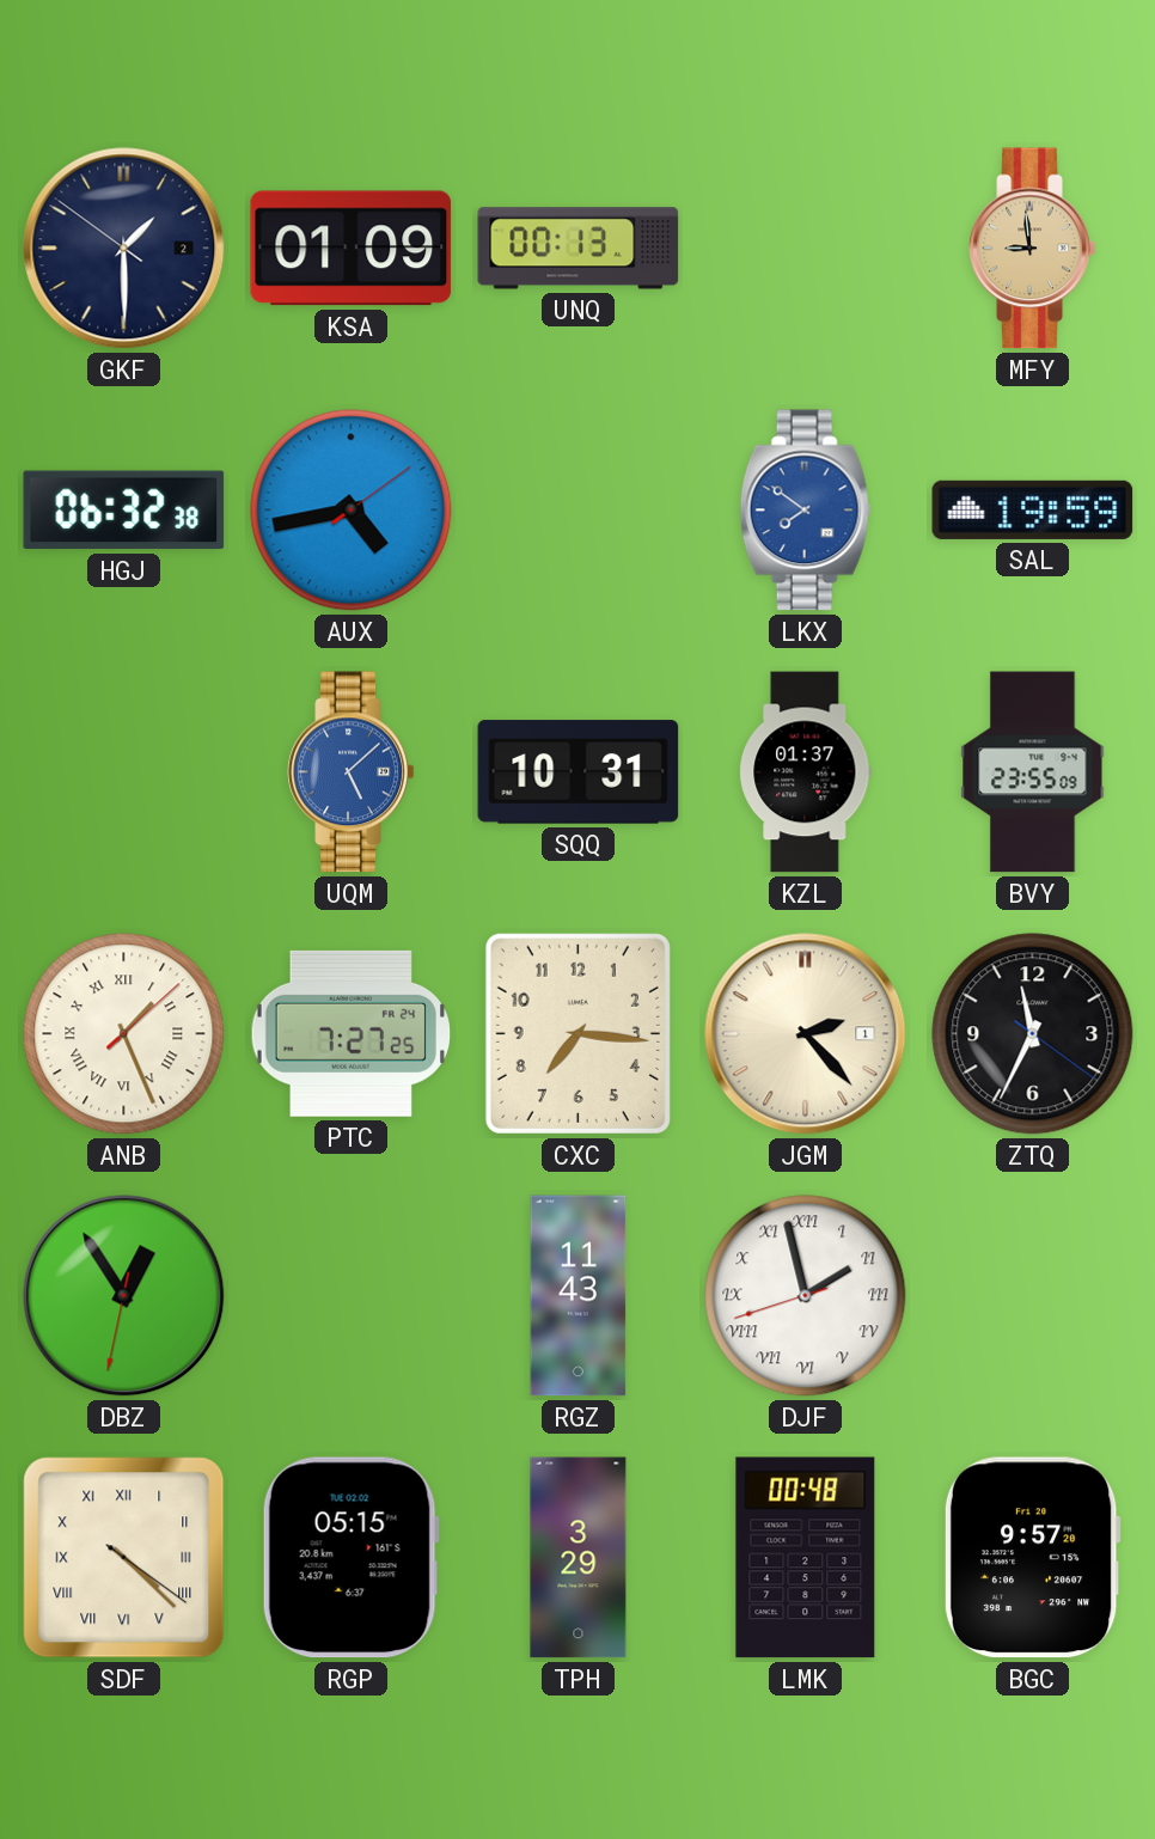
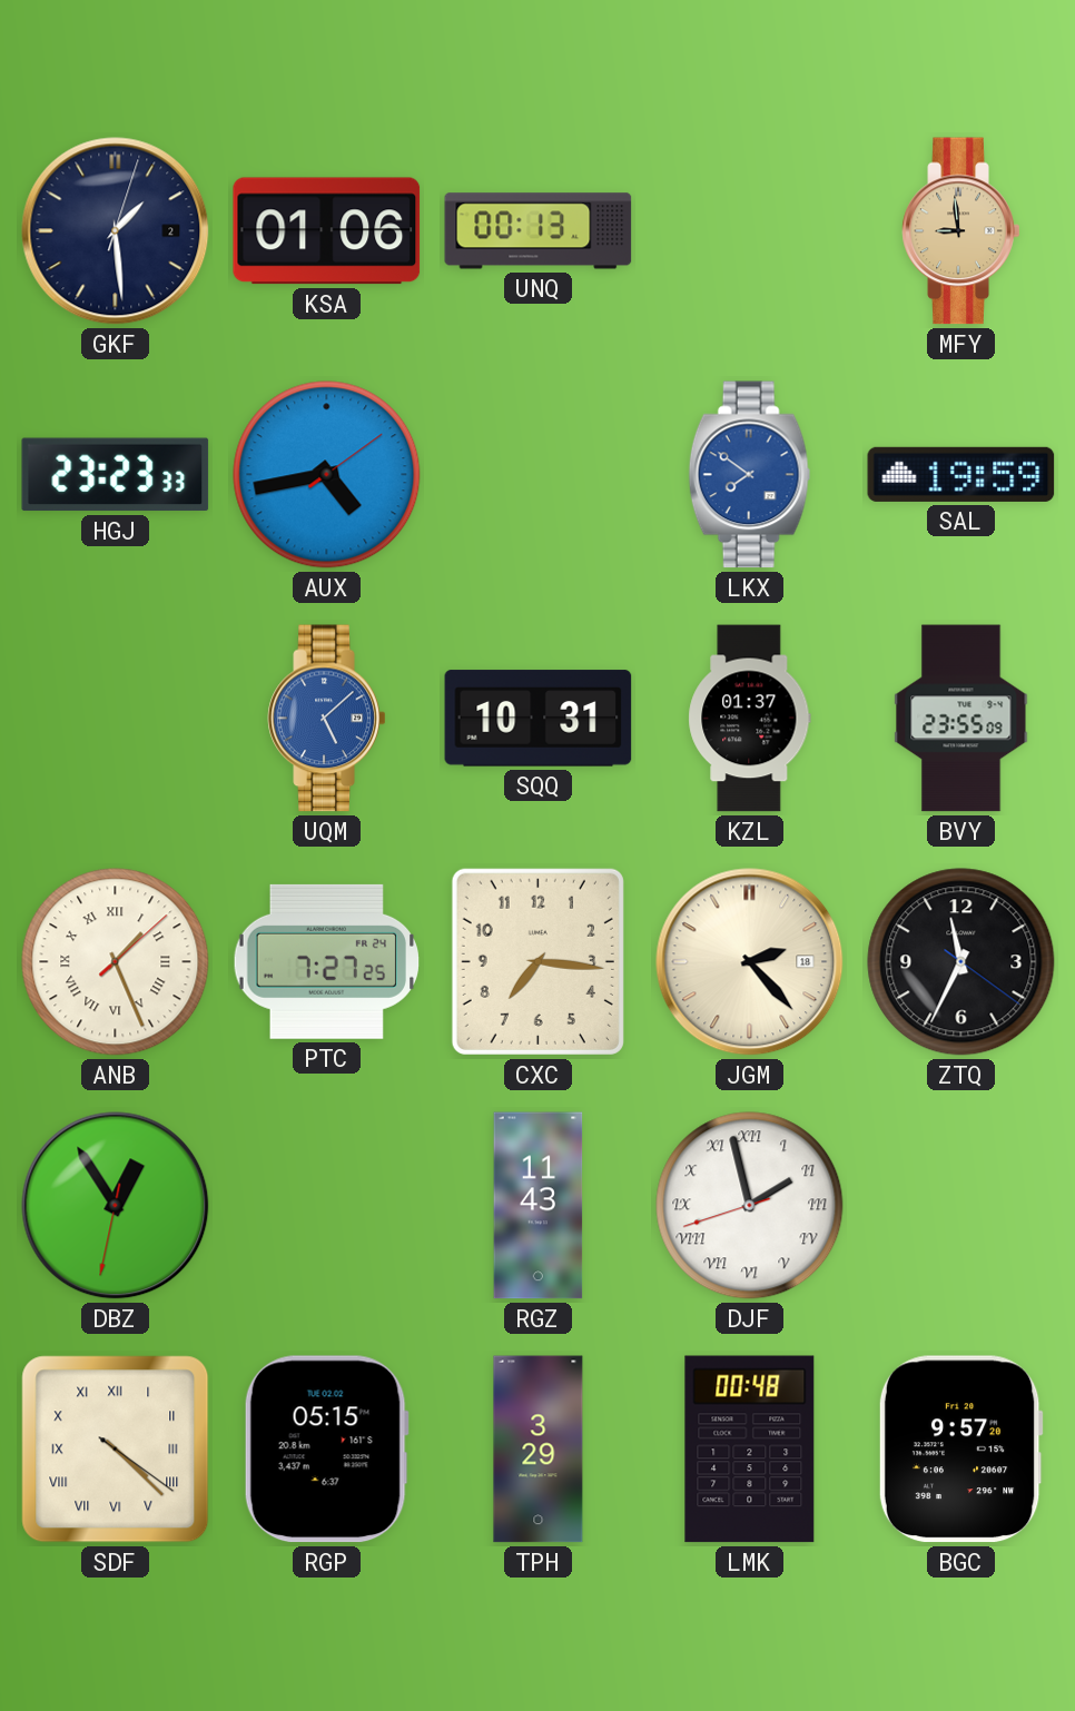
GKF: 1:29:51 -> 1:29:03
KSA: 01:09 -> 01:06
HGJ: 06:32 -> 23:23
JGM date: 1 -> 18
